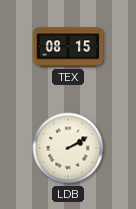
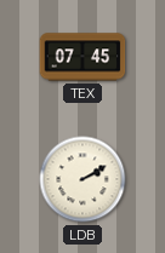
TEX: 08:15 -> 07:45
